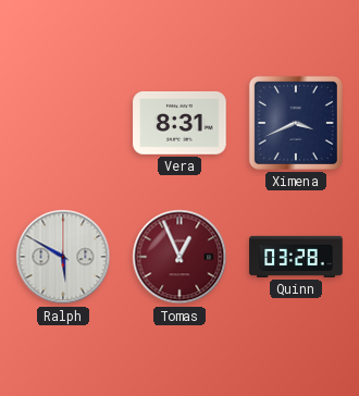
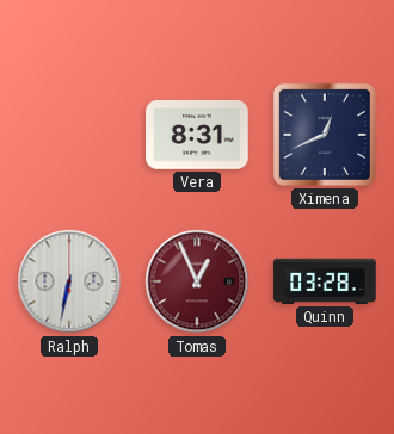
Ximena: 3:41 -> 12:41
Ralph: 5:50 -> 6:32
